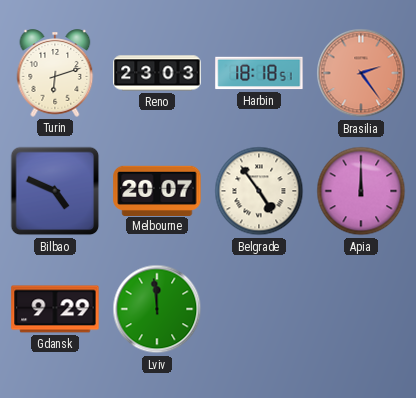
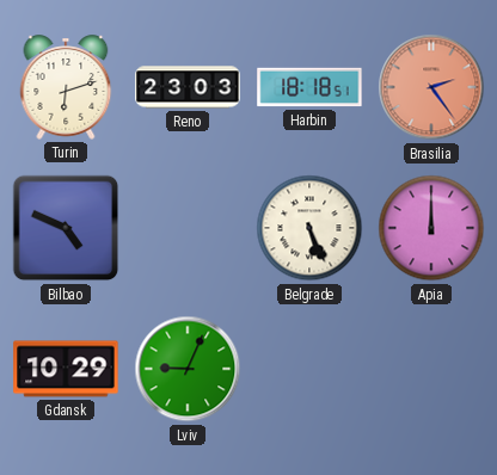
Melbourne: 20:07 -> none
Belgrade: 4:54 -> 5:26
Gdansk: 9:29 -> 10:29
Lviv: 11:59 -> 9:04
